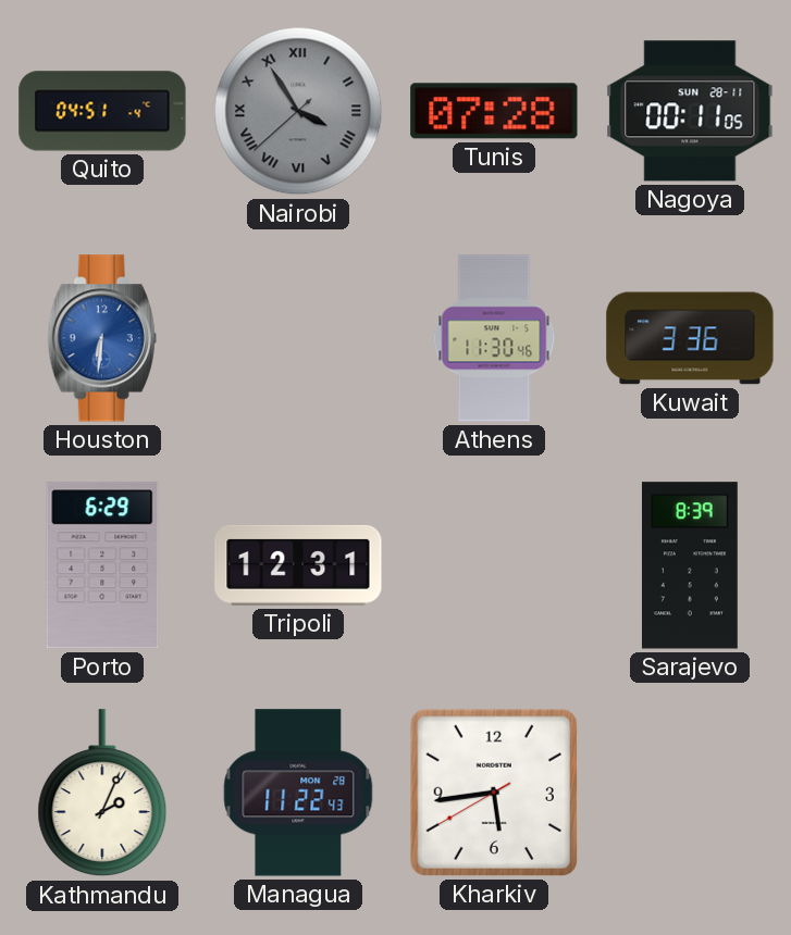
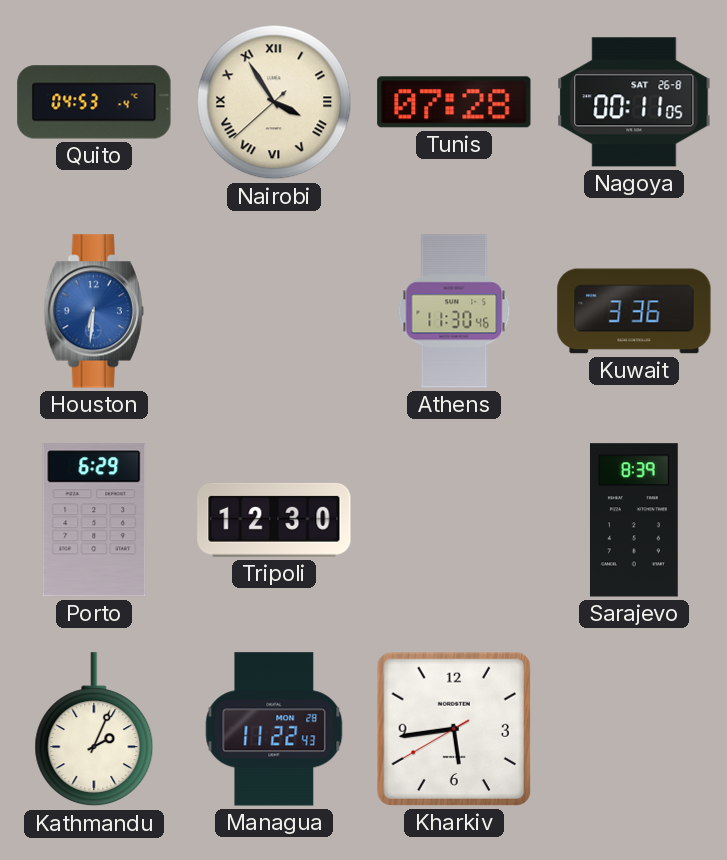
Quito: 04:51 -> 04:53
Nairobi dial: grey -> cream
Nagoya date: SUN 28-11 -> SAT 26-8
Tripoli: 12:31 -> 12:30
